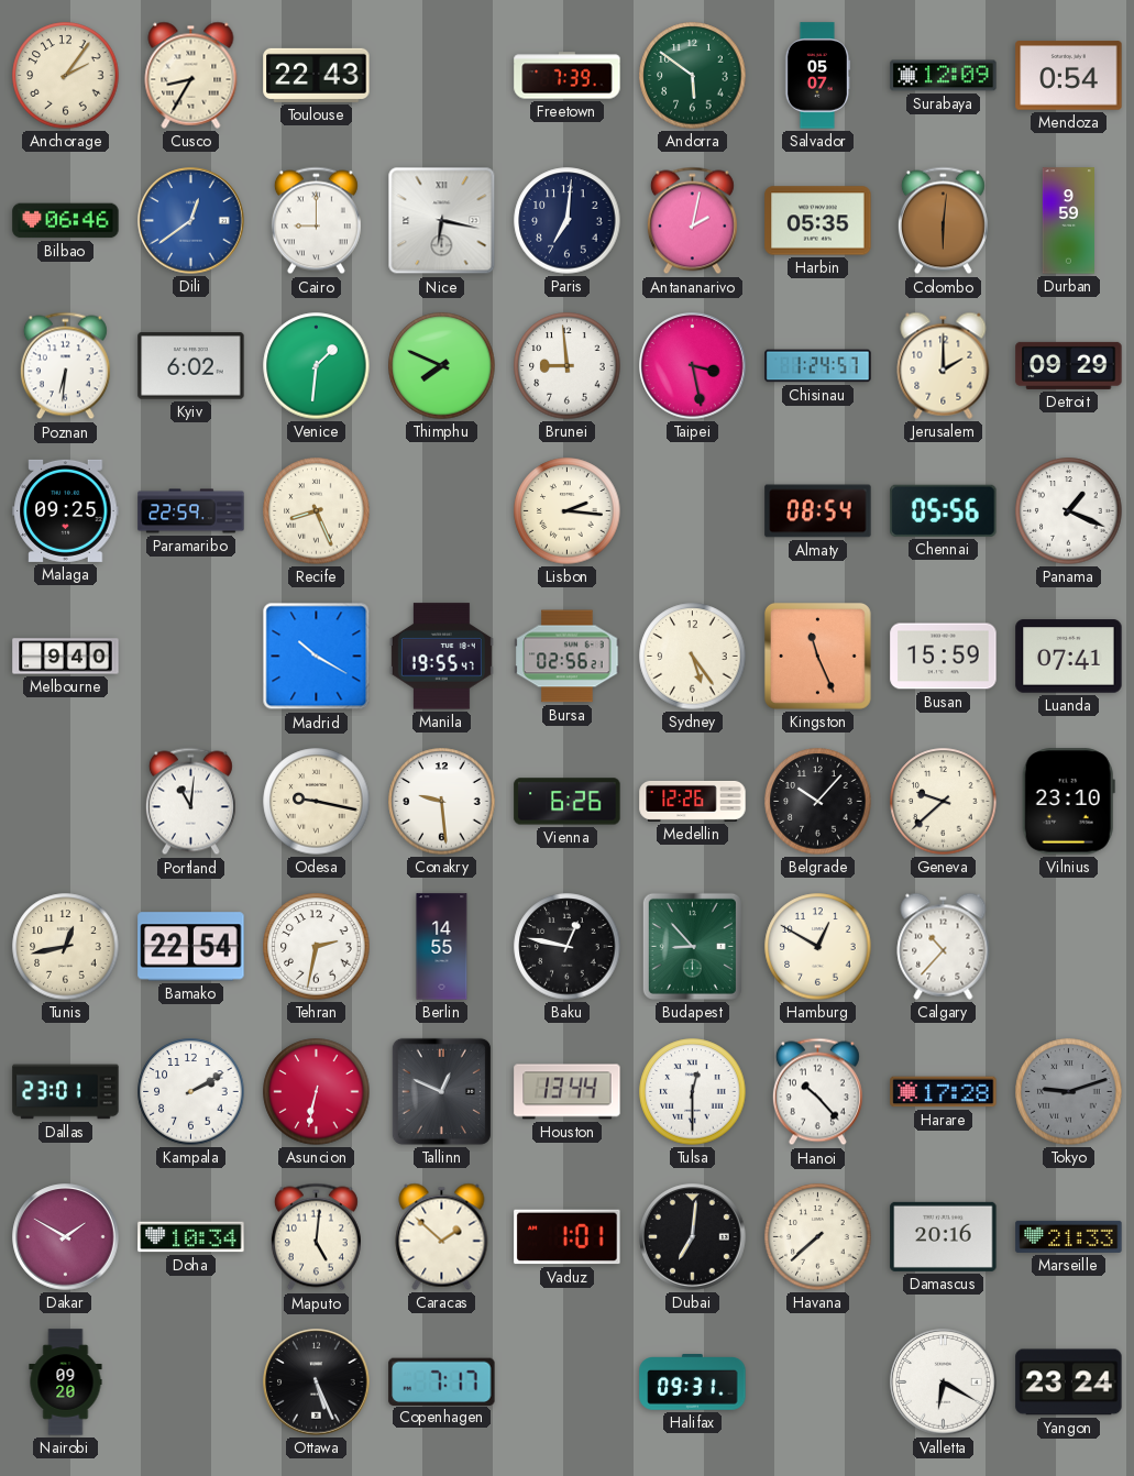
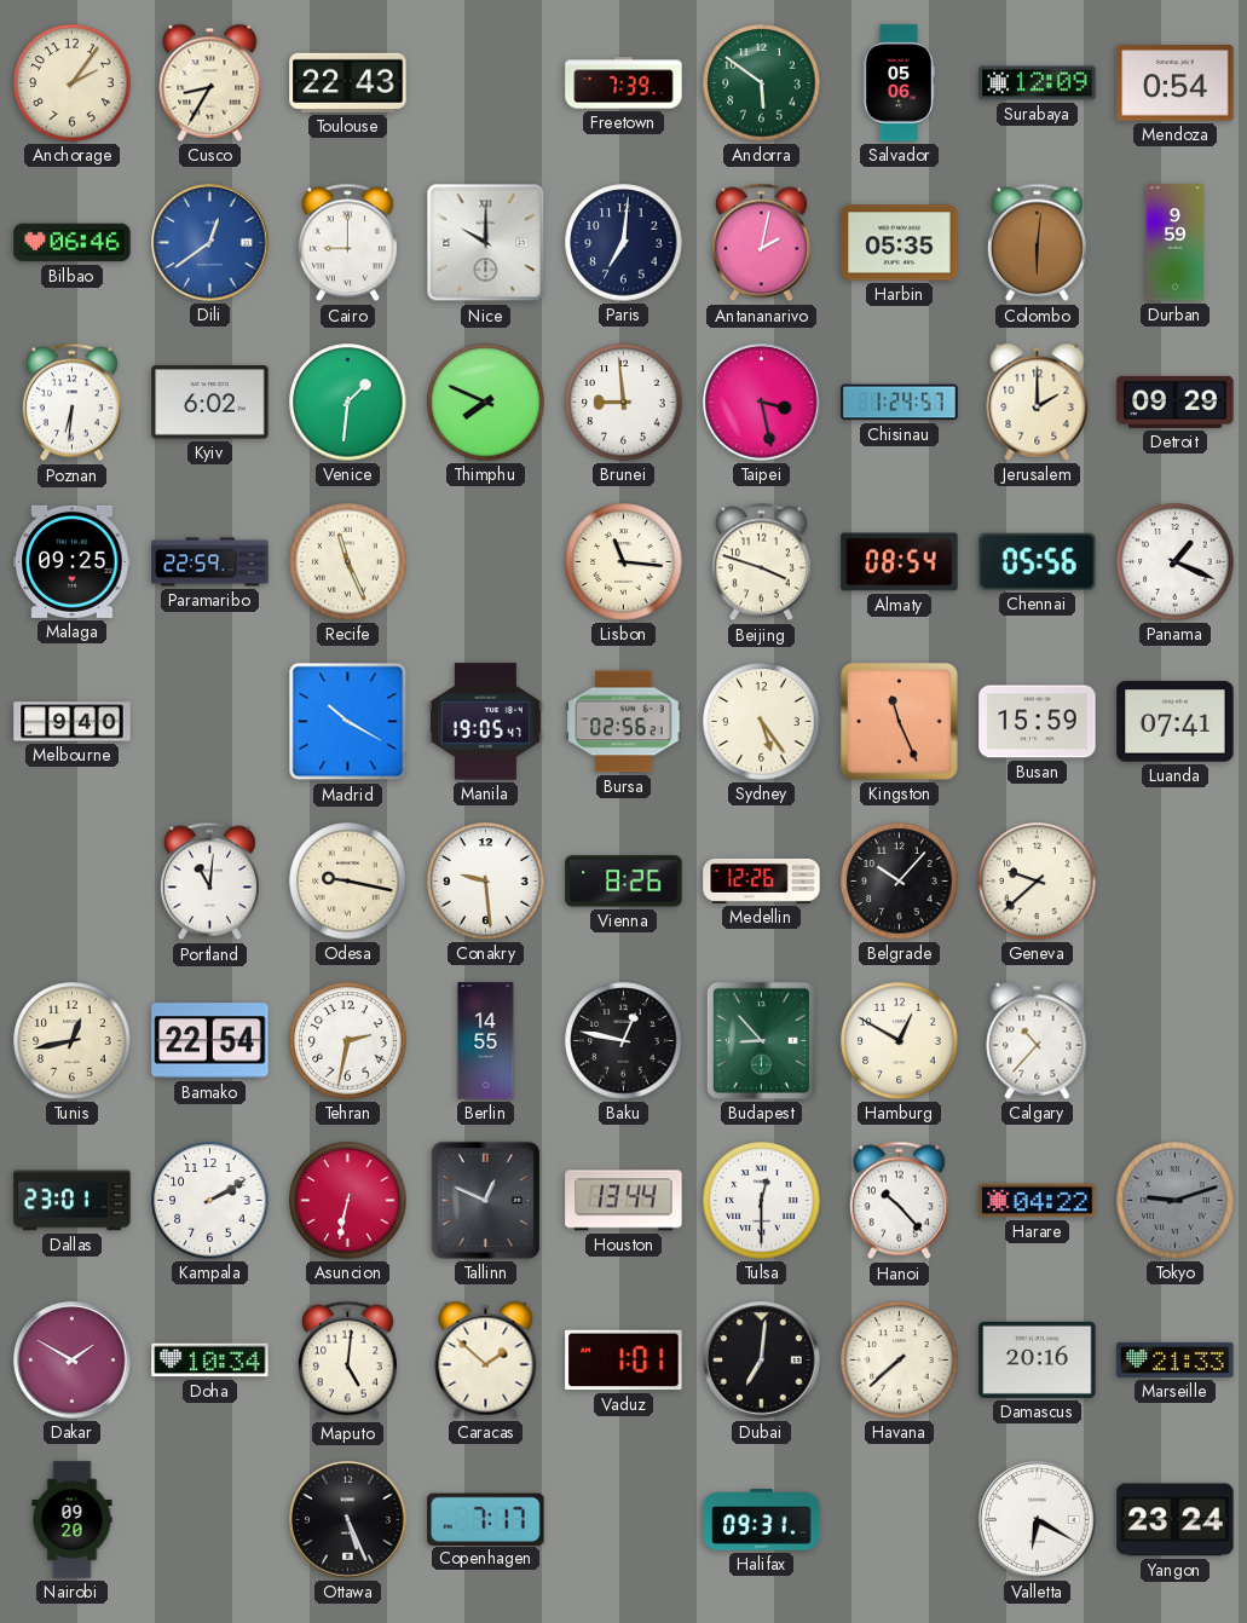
Salvador: 05:07 -> 05:06
Nice: 6:17 -> 10:00
Recife: 8:26 -> 11:26
Lisbon: 2:16 -> 11:16
Beijing: none -> 3:48
Manila: 19:55 -> 19:05
Vienna: 6:26 -> 8:26
Vilnius: 23:10 -> none
Harare: 17:28 -> 04:22
